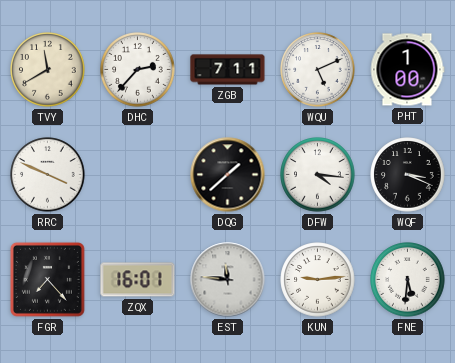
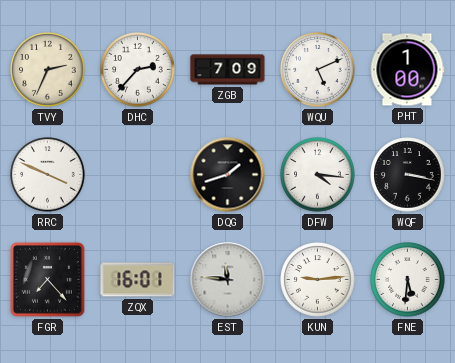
TVY: 11:40 -> 2:34
ZGB: 7:11 -> 7:09
DQG: 1:38 -> 1:42
WQF: 3:19 -> 3:17
